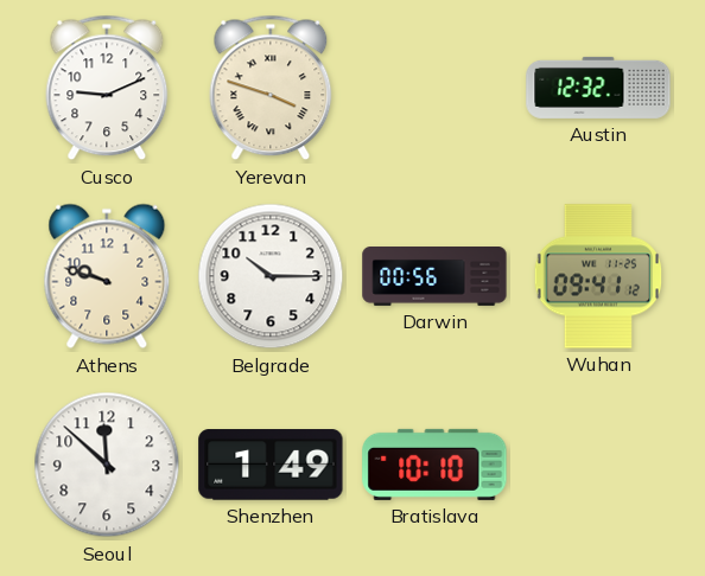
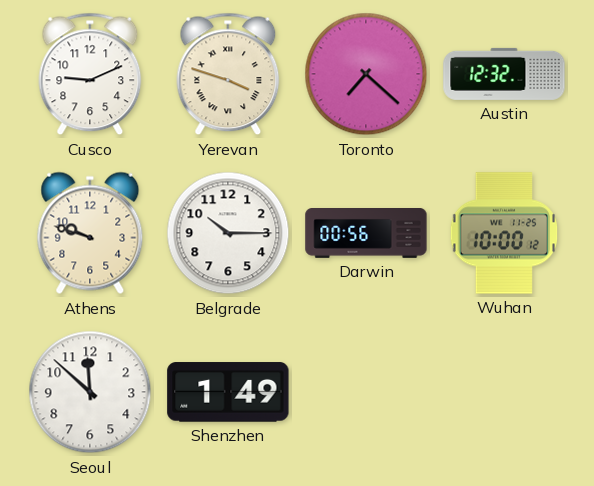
Toronto: none -> 7:22
Wuhan: 09:41 -> 10:00
Bratislava: 10:10 -> none
